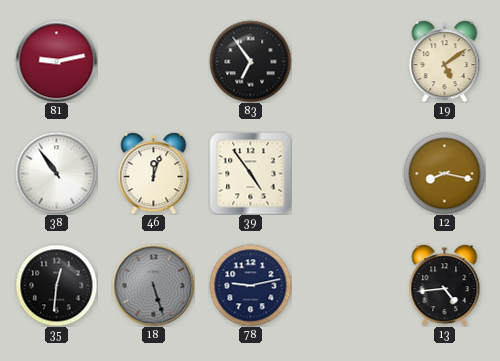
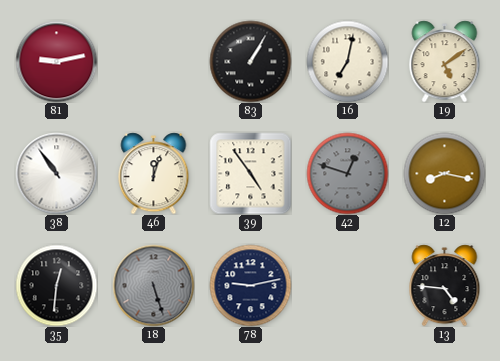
83: 6:54 -> 1:05
16: none -> 7:02
42: none -> 12:48
13: 4:44 -> 4:46
